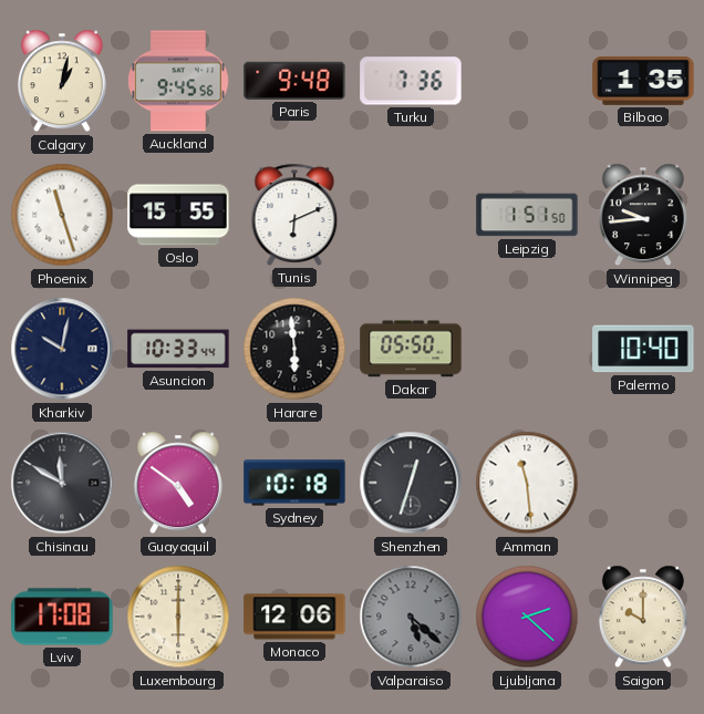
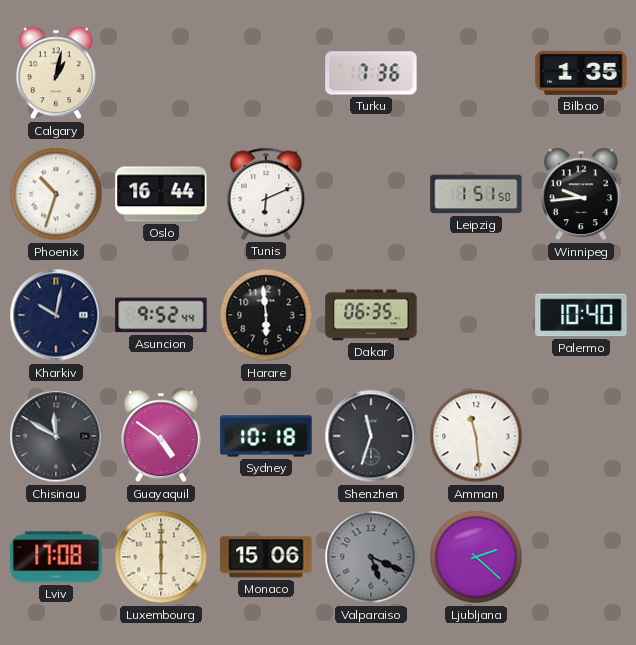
Auckland: 9:45 -> none
Paris: 9:48 -> none
Phoenix: 11:27 -> 10:33
Oslo: 15:55 -> 16:44
Asuncion: 10:33 -> 9:52
Dakar: 05:50 -> 06:35
Shenzhen: 12:33 -> 11:33
Monaco: 12:06 -> 15:06
Valparaiso: 5:22 -> 5:19
Saigon: 10:00 -> none
